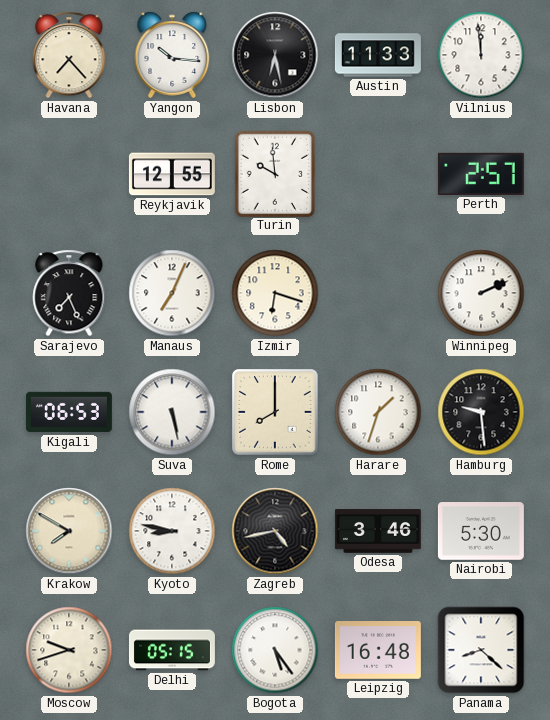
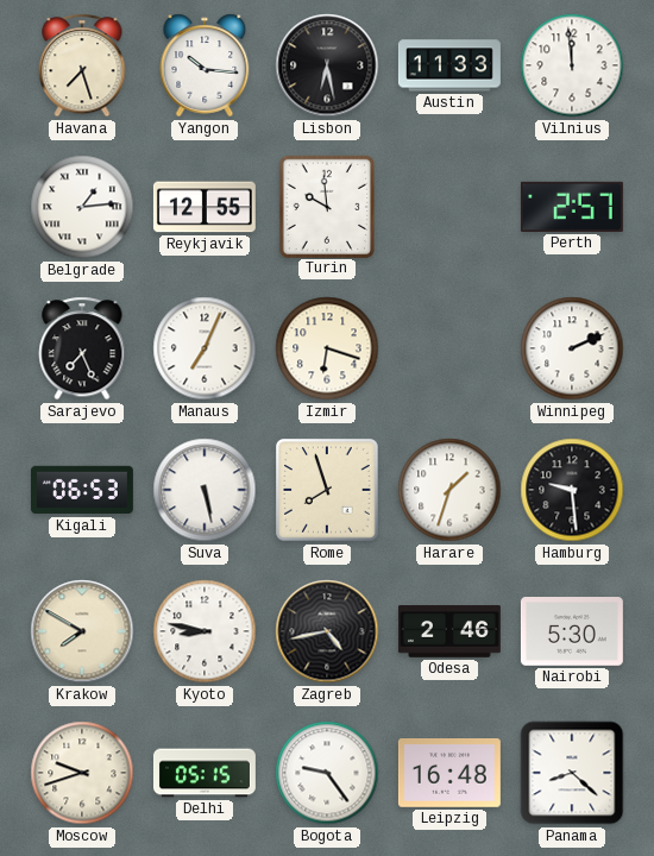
Havana: 7:23 -> 7:27
Belgrade: none -> 1:14
Rome: 8:00 -> 7:57
Odesa: 3:46 -> 2:46
Bogota: 5:24 -> 9:24
